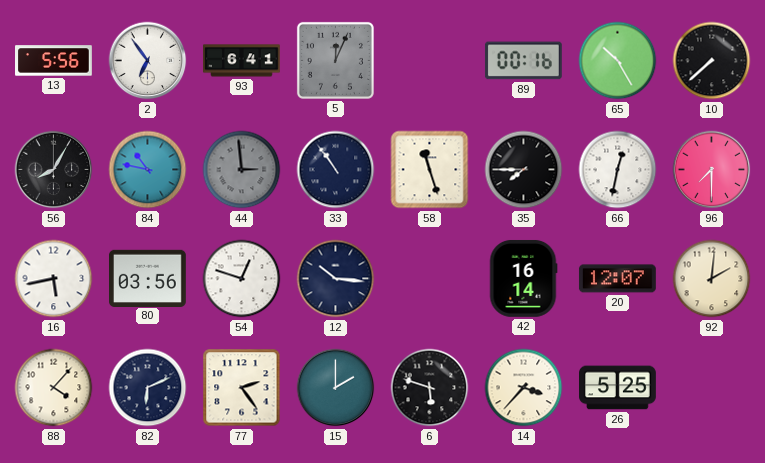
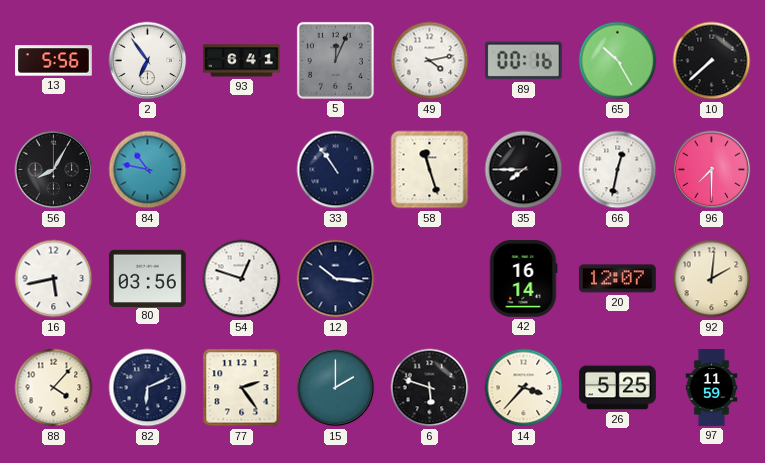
49: none -> 4:13
44: 2:59 -> none
97: none -> 11:59
